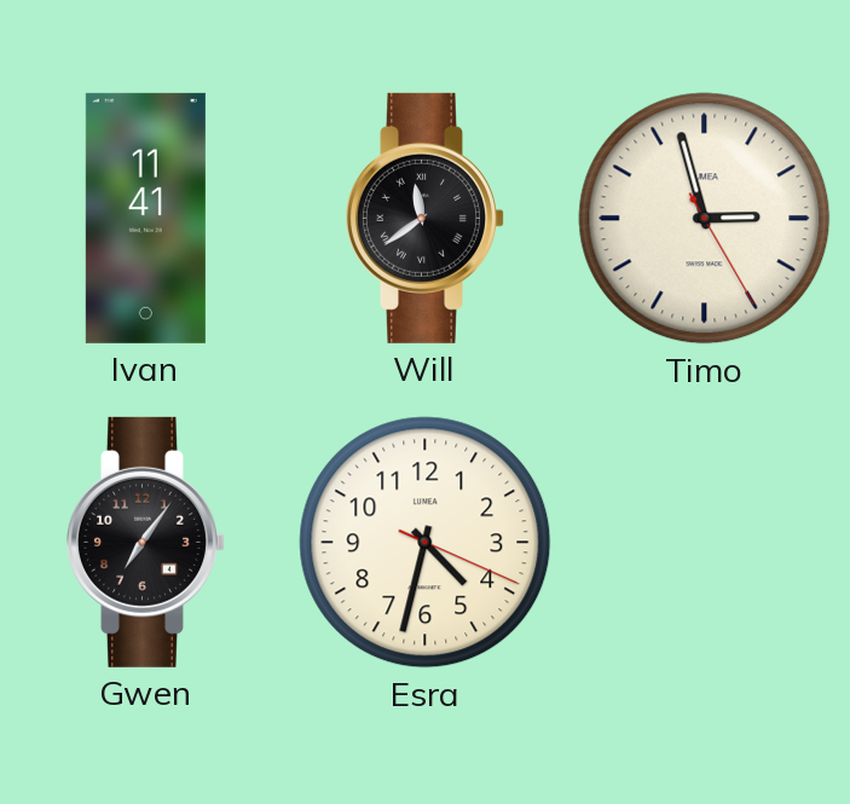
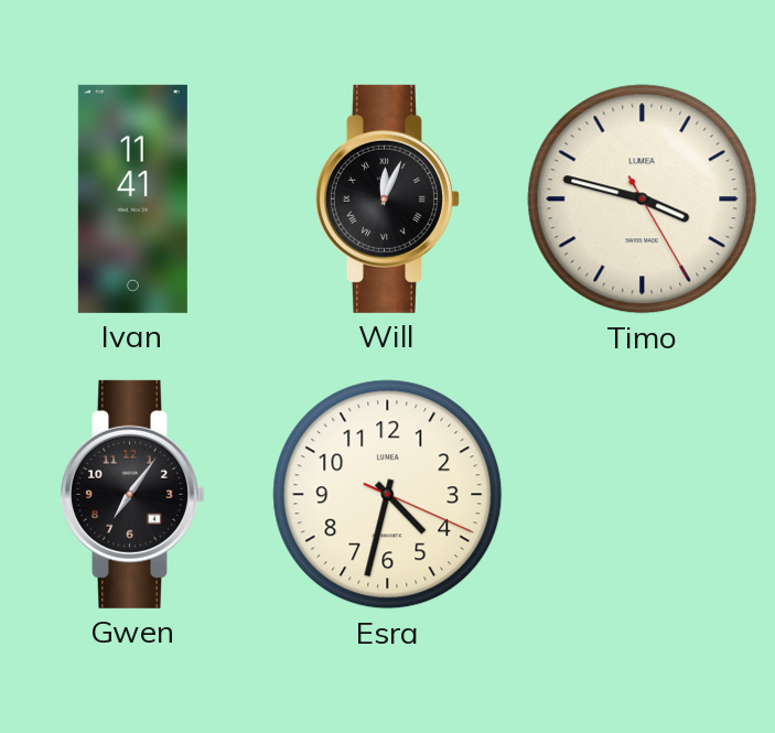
Will: 11:39 -> 12:04
Timo: 2:57 -> 3:47
